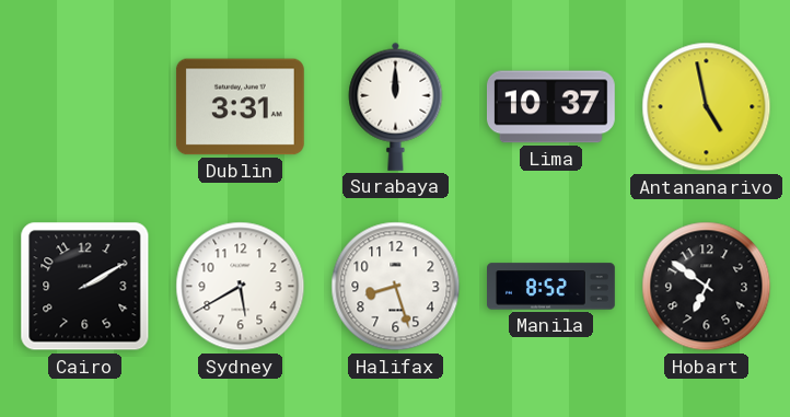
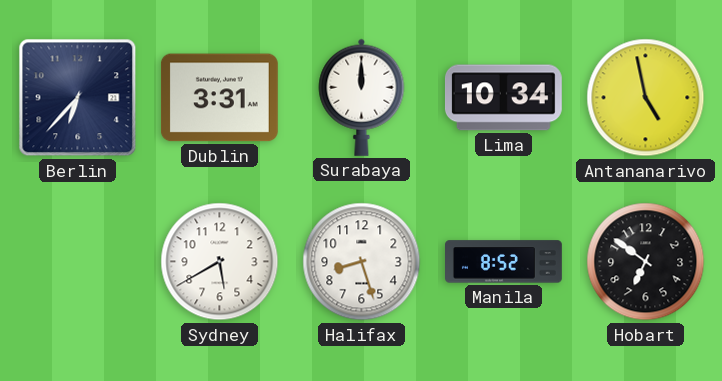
Berlin: none -> 6:37
Lima: 10:37 -> 10:34
Cairo: 2:10 -> none
